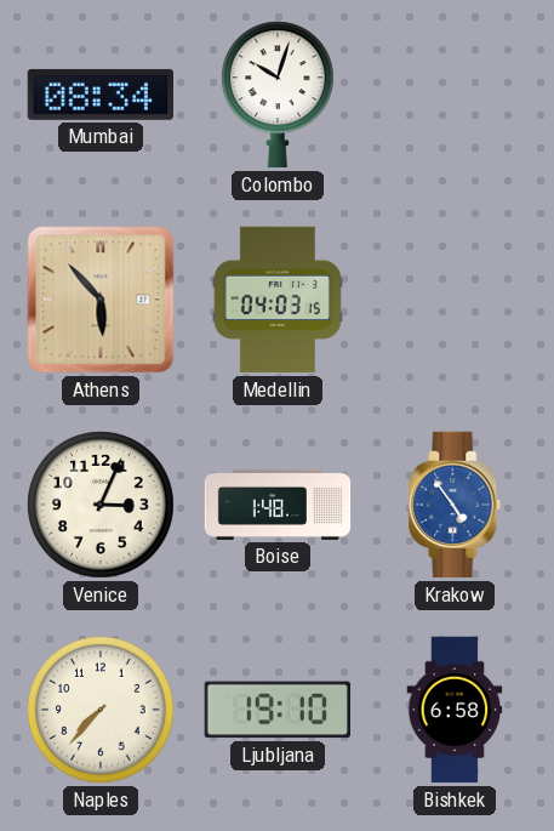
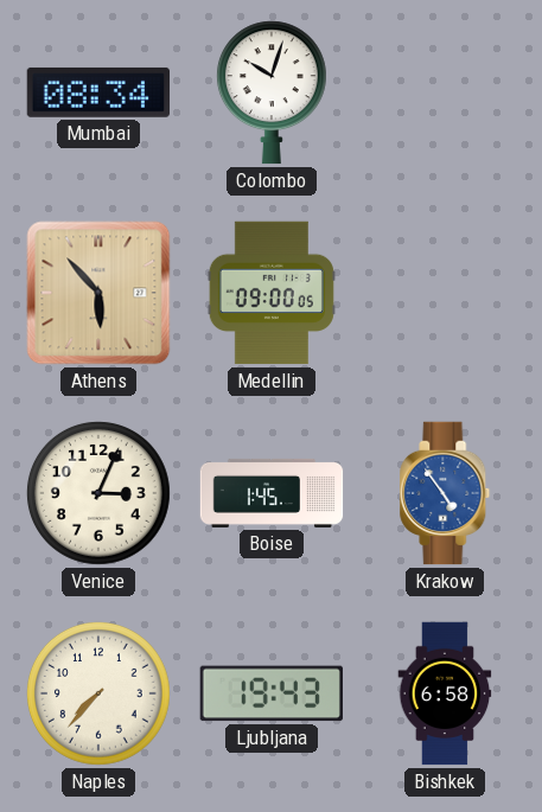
Medellin: 04:03 -> 09:00
Boise: 1:48 -> 1:45
Ljubljana: 19:10 -> 19:43
